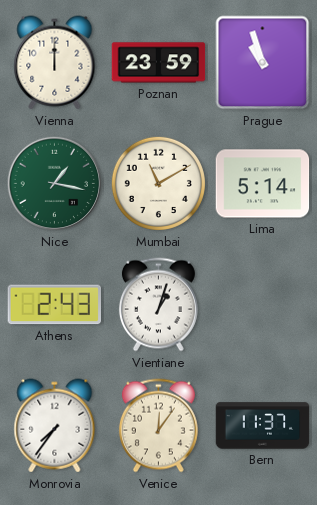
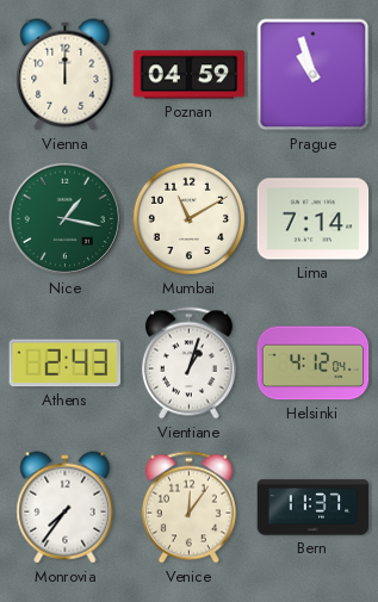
Poznan: 23:59 -> 04:59
Lima: 5:14 -> 7:14
Helsinki: none -> 4:12
